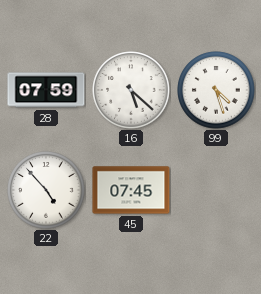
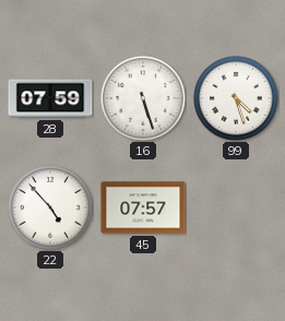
16: 5:22 -> 5:27
45: 07:45 -> 07:57
